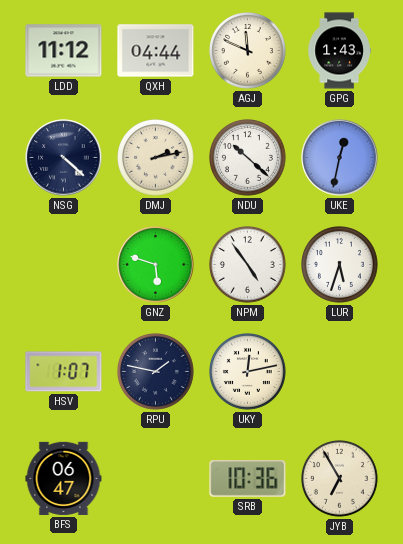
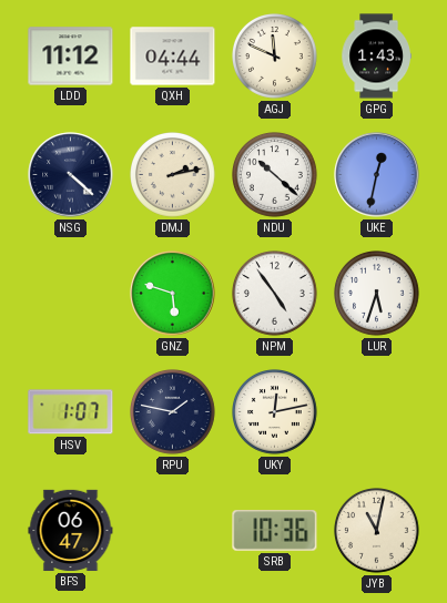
JYB: 6:55 -> 11:02
